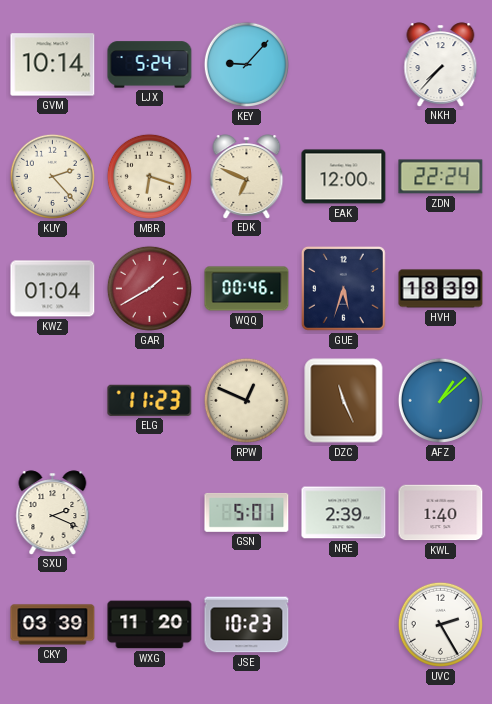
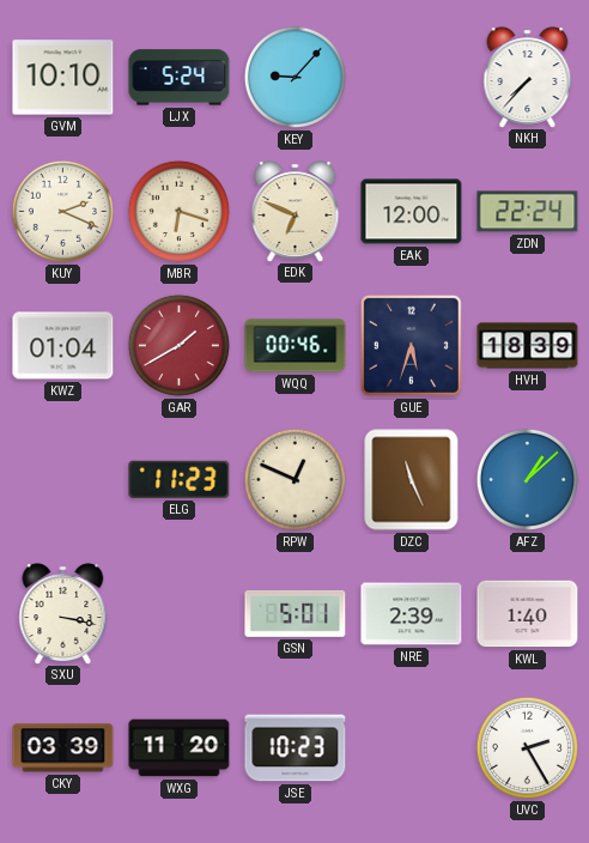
GVM: 10:14 -> 10:10
KUY: 2:23 -> 2:19
SXU: 2:19 -> 3:17
